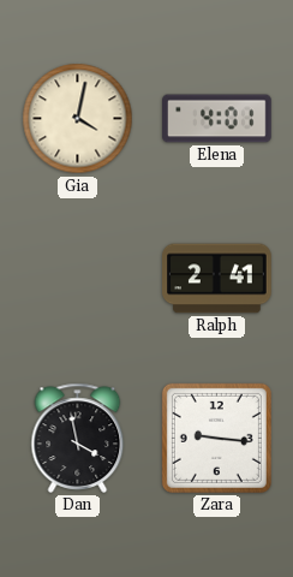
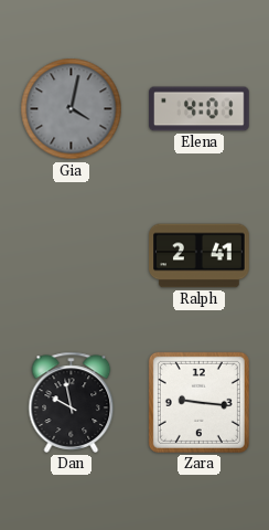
Gia dial: cream -> grey
Dan: 3:58 -> 9:58
